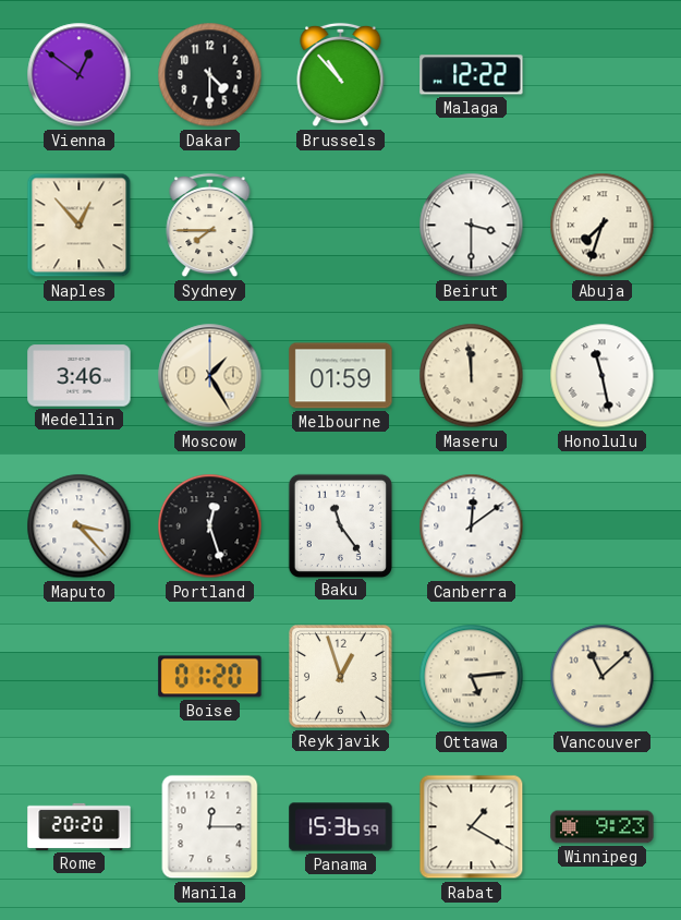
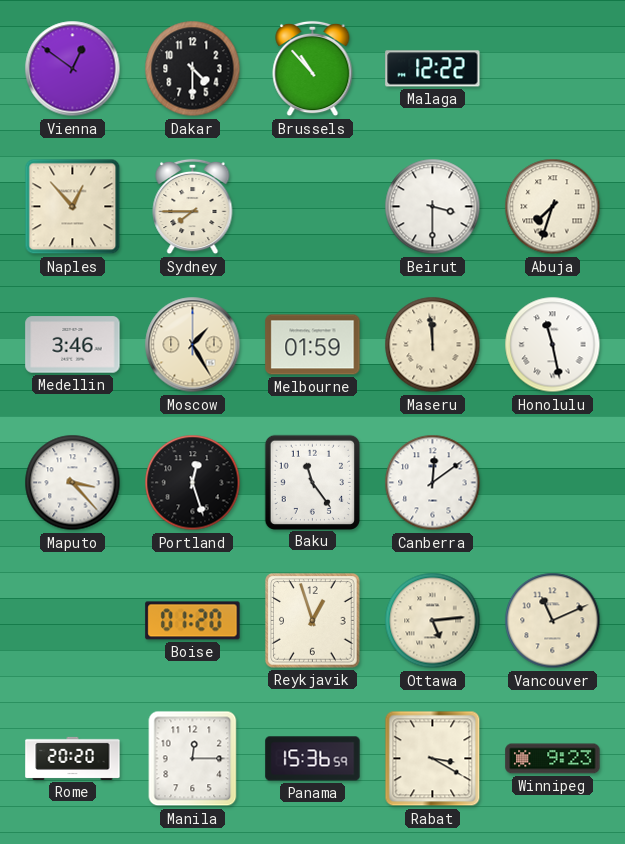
Vancouver: 11:08 -> 11:11
Rabat: 1:20 -> 3:20
